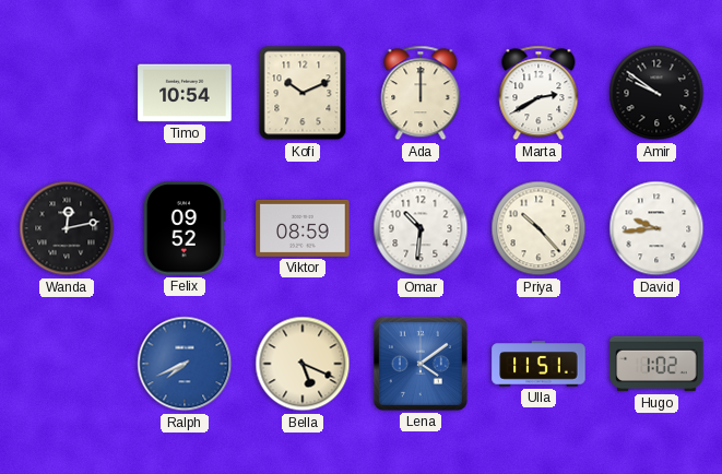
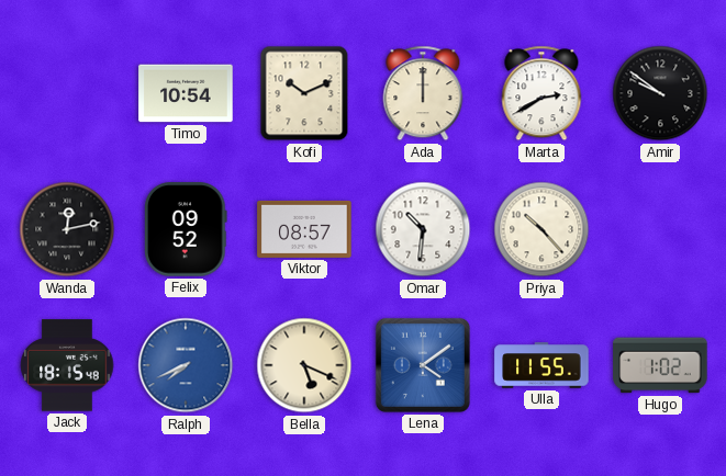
Viktor: 08:59 -> 08:57
David: 9:44 -> none
Jack: none -> 18:15
Ulla: 11:51 -> 11:55
